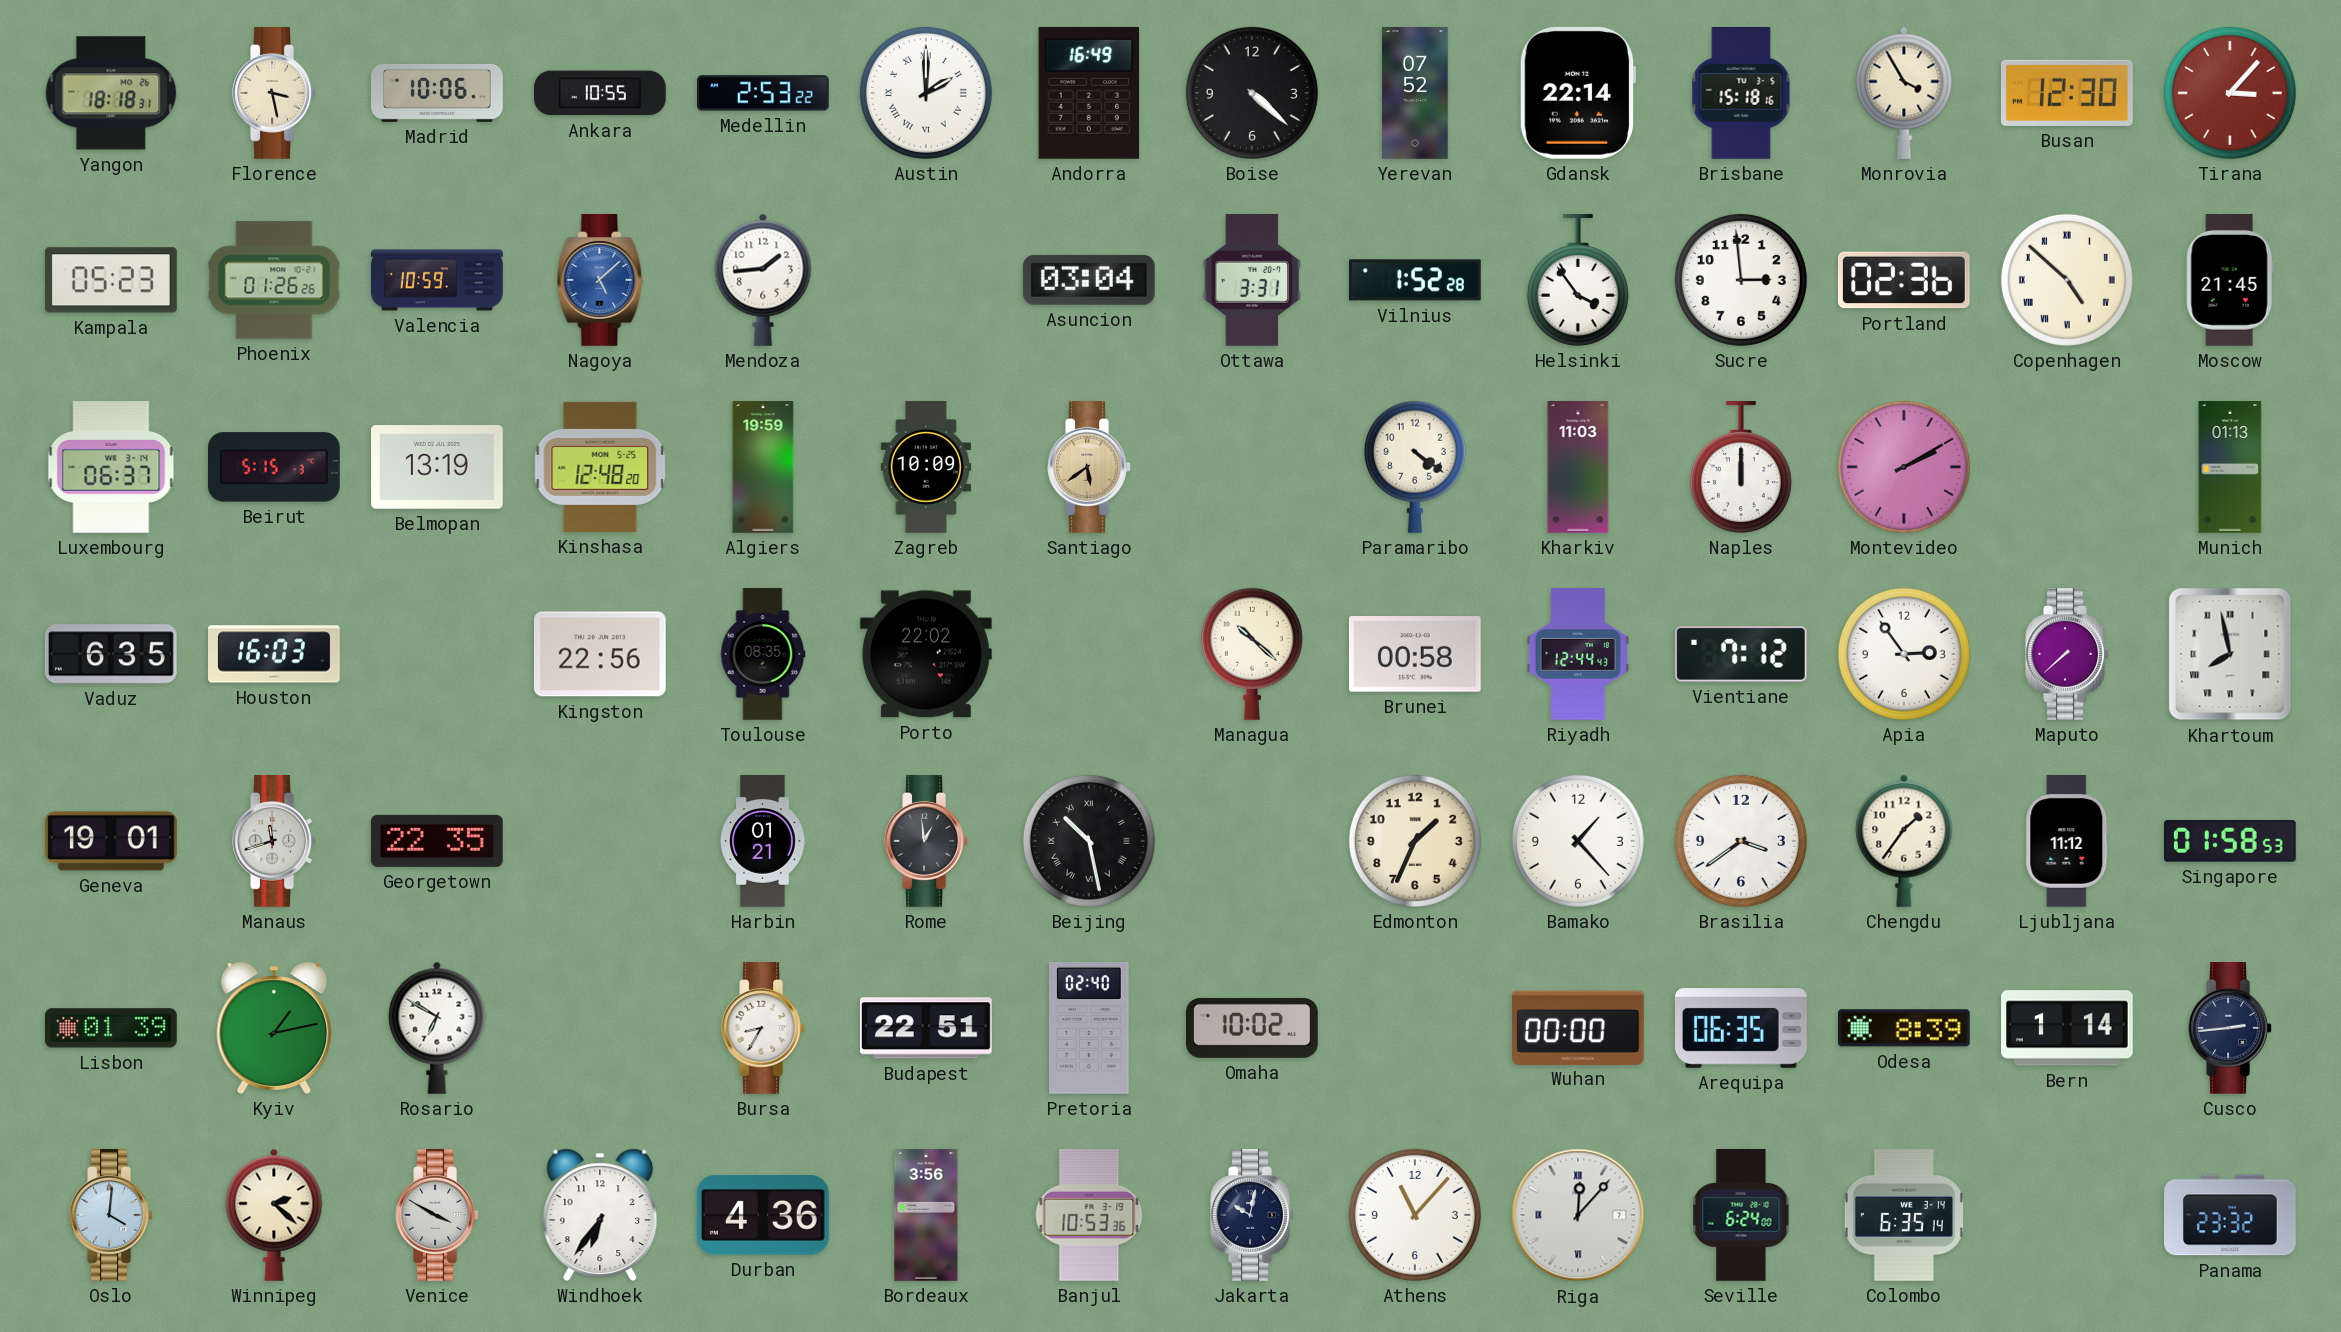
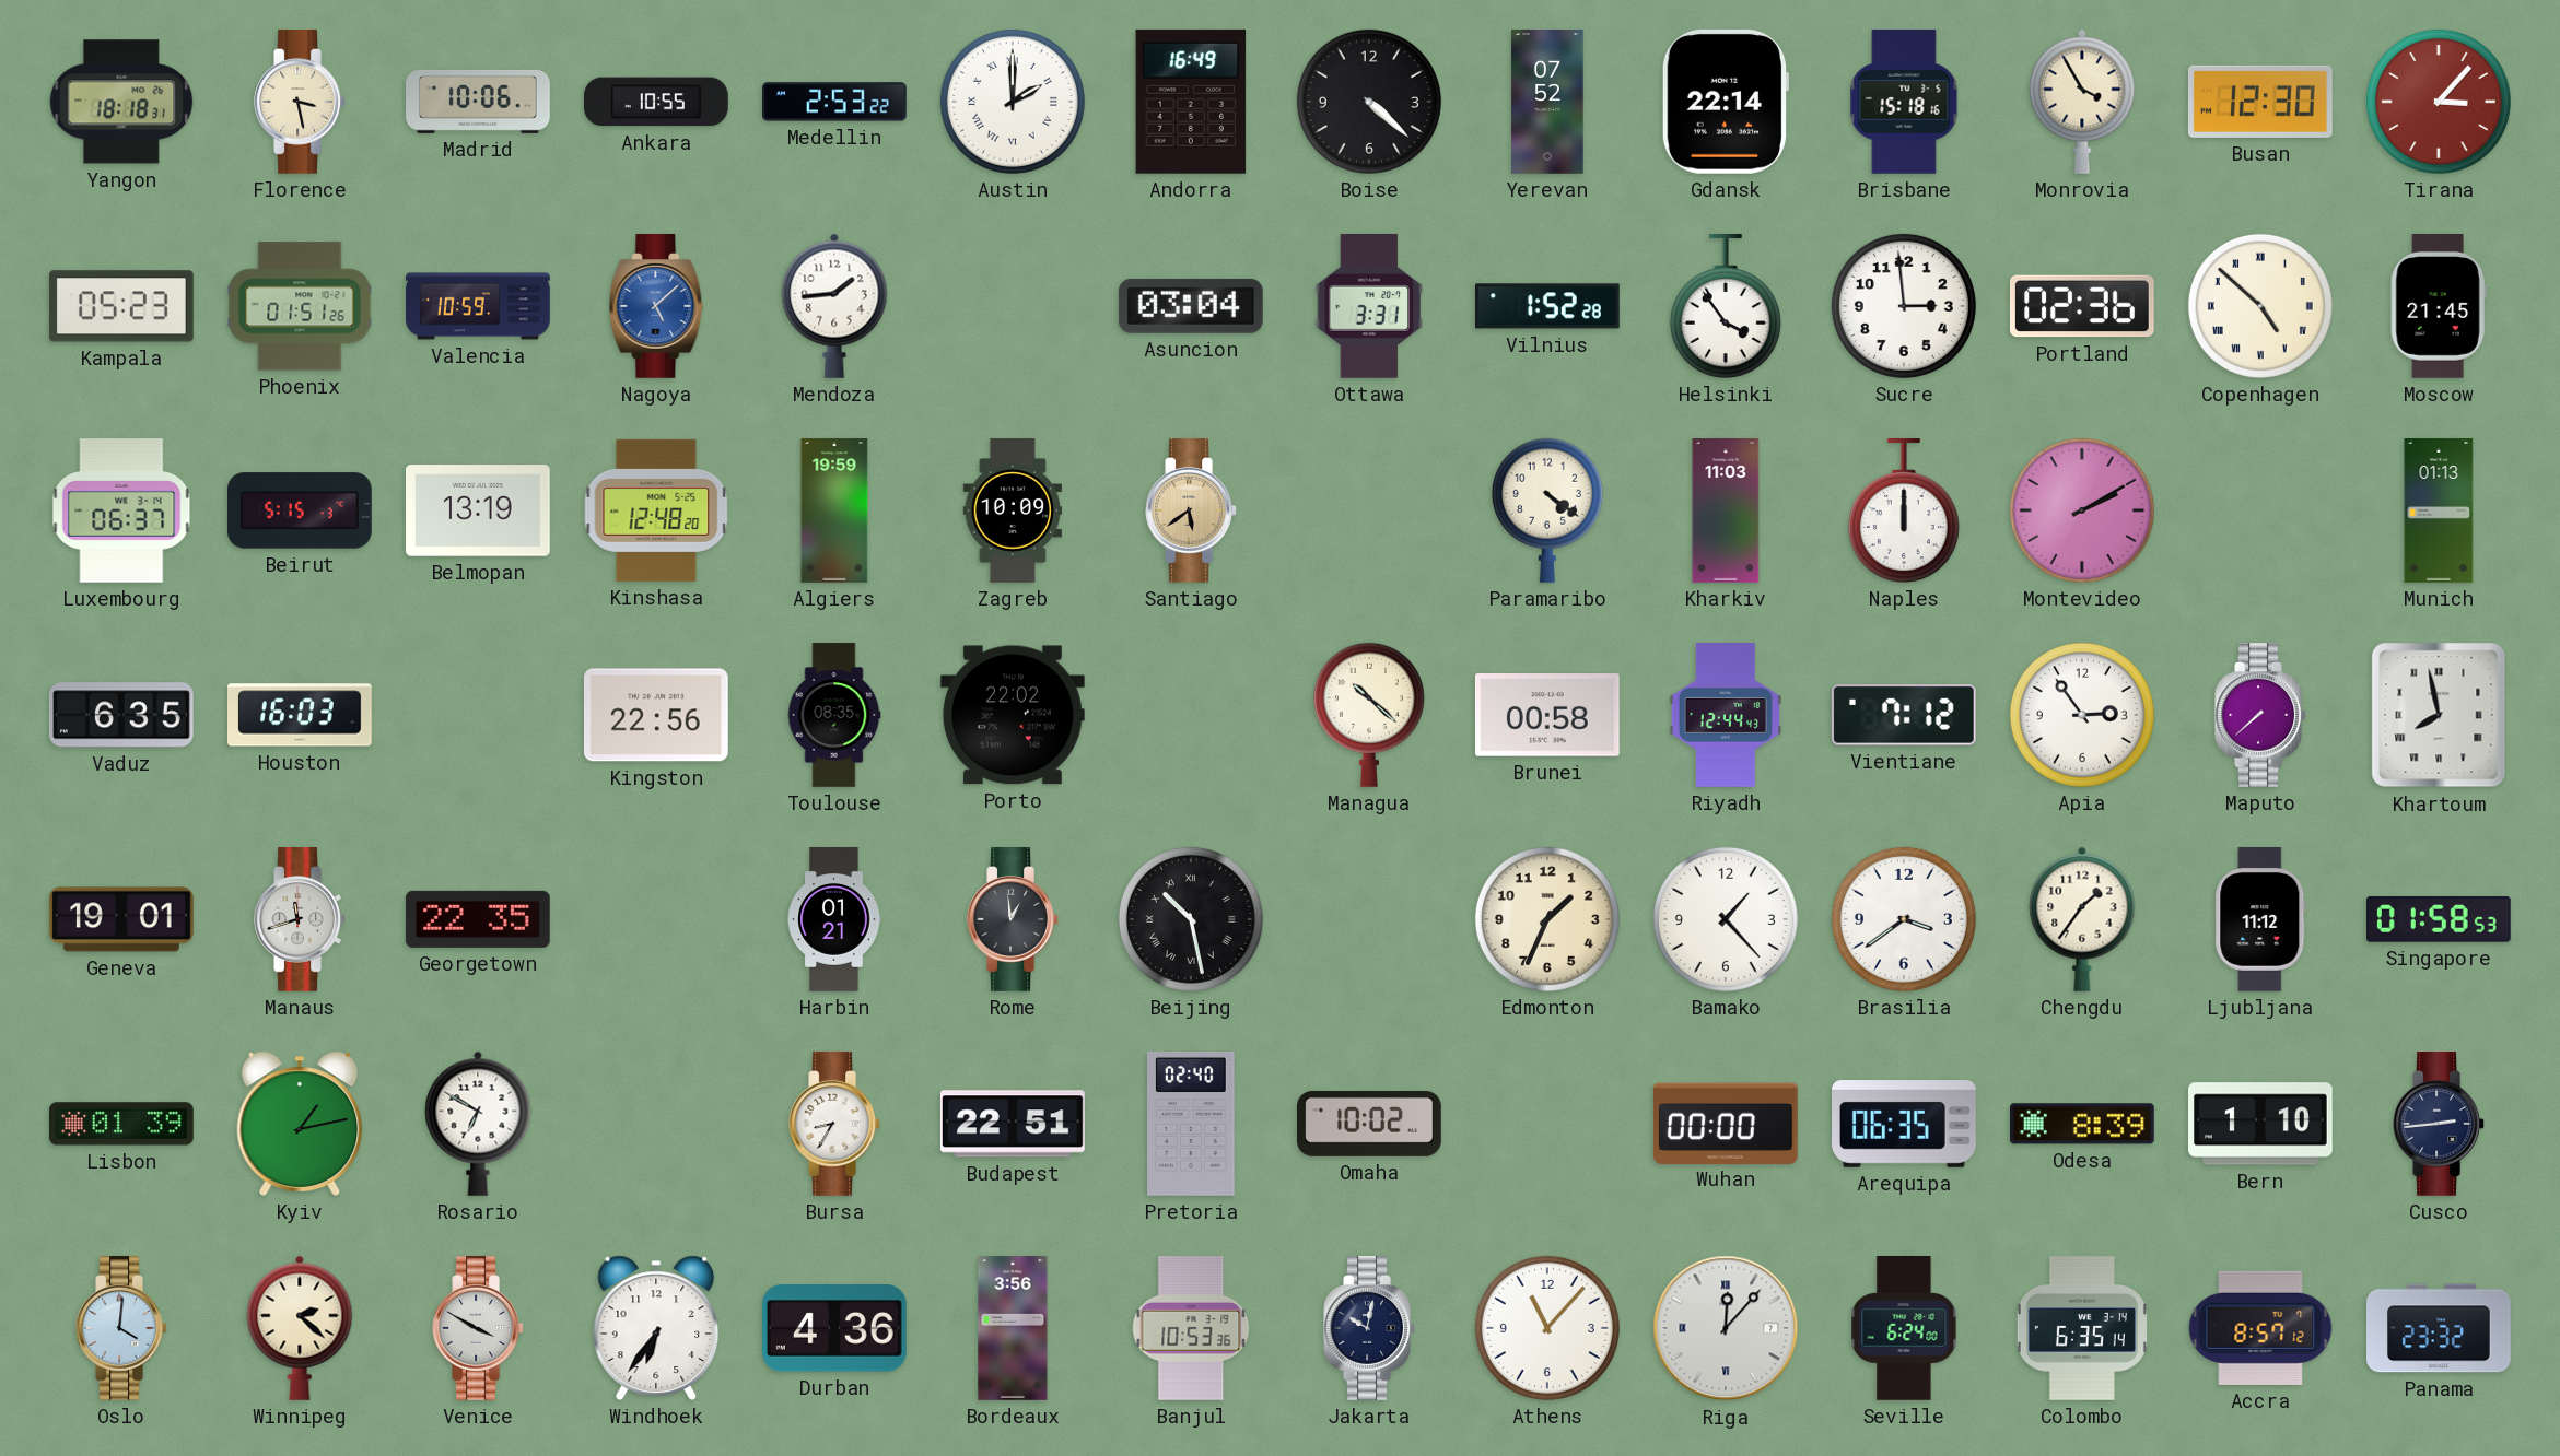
Phoenix: 01:26 -> 01:51
Bern: 1:14 -> 1:10
Accra: none -> 8:57
